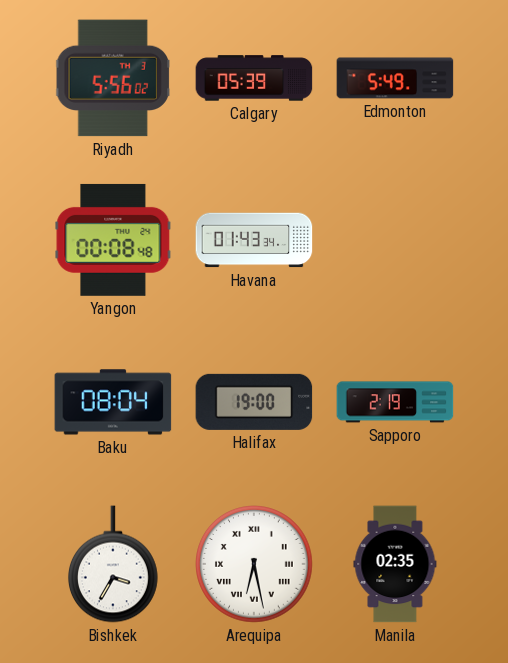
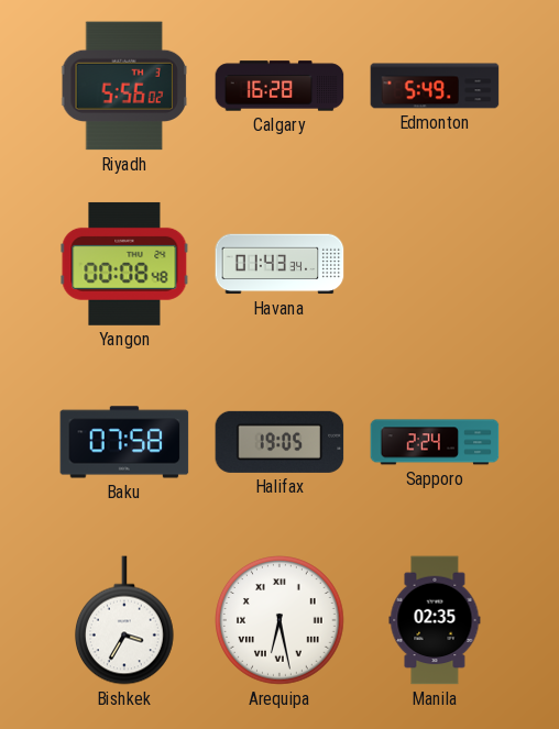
Calgary: 05:39 -> 16:28
Baku: 08:04 -> 07:58
Halifax: 19:00 -> 19:05
Sapporo: 2:19 -> 2:24
